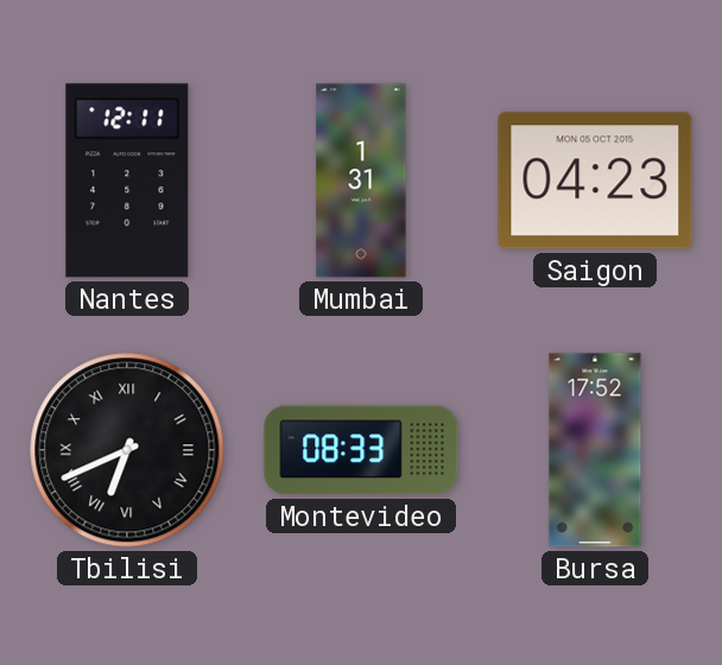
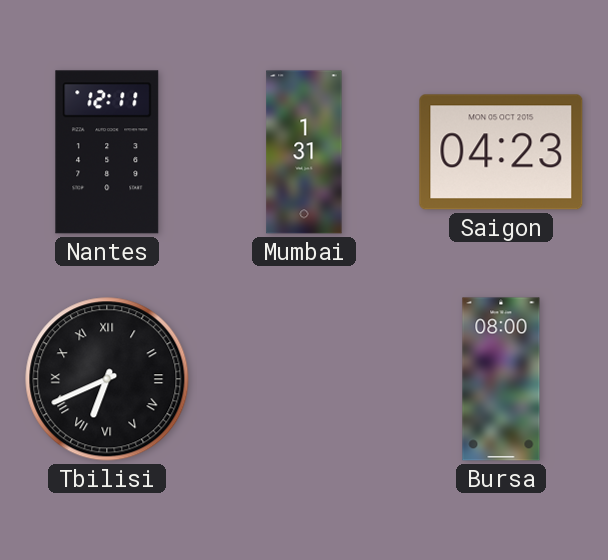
Montevideo: 08:33 -> none
Bursa: 17:52 -> 08:00
